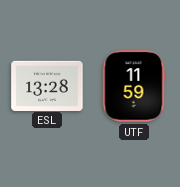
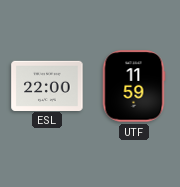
ESL: 13:28 -> 22:00
